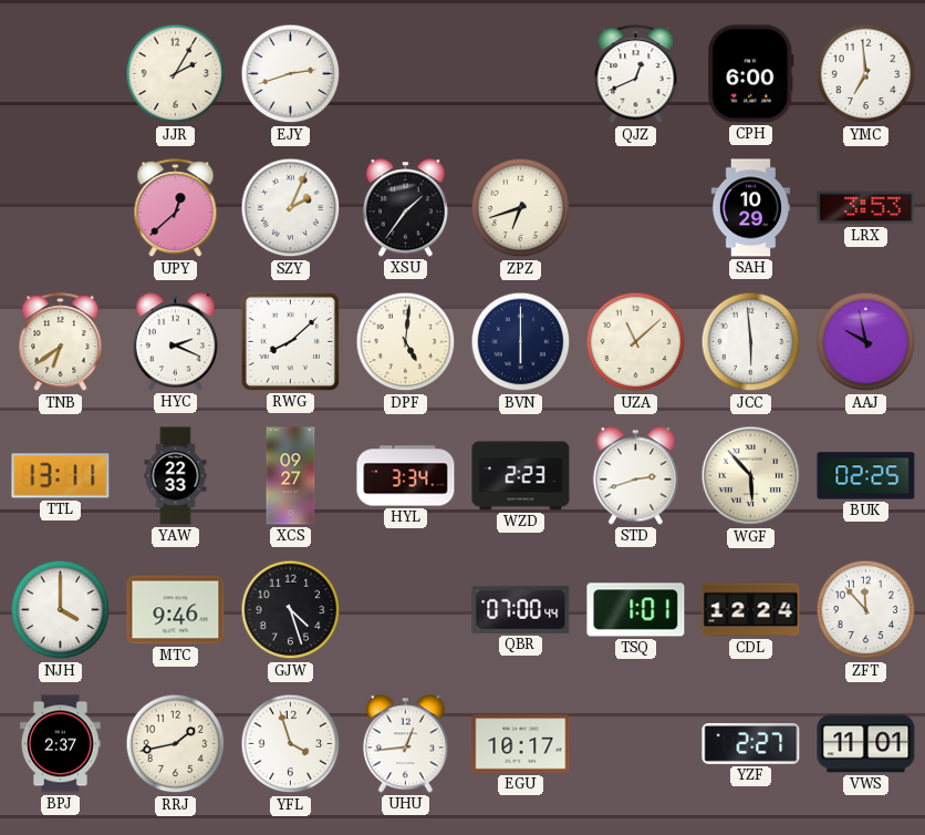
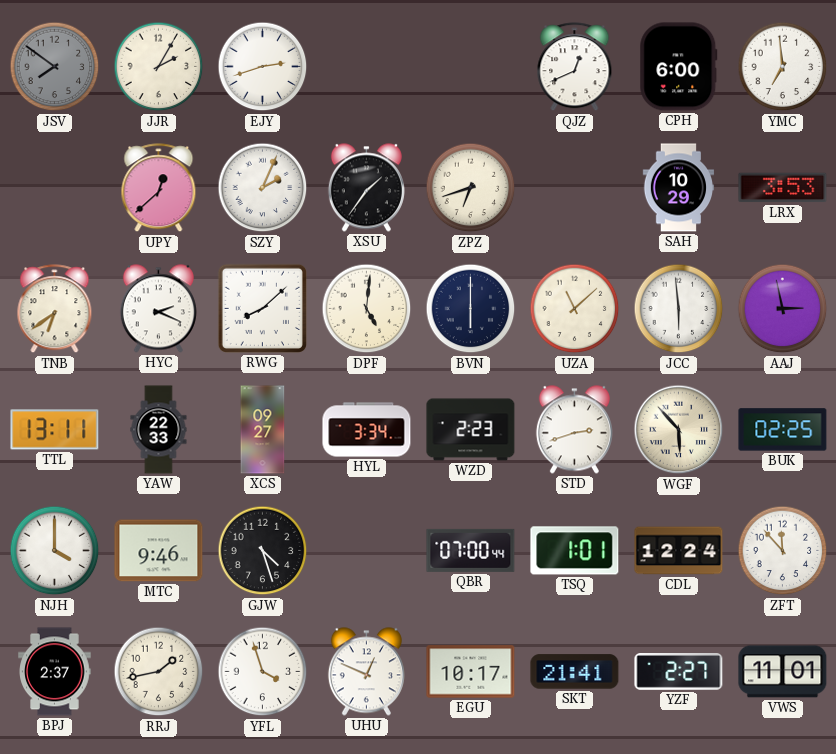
JSV: none -> 7:51
AAJ: 9:58 -> 2:58
UHU: 12:44 -> 12:49
SKT: none -> 21:41
